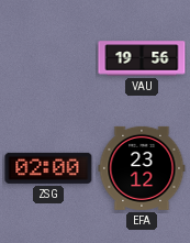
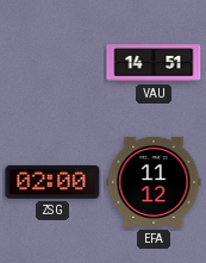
VAU: 19:56 -> 14:51
EFA: 23:12 -> 11:12
